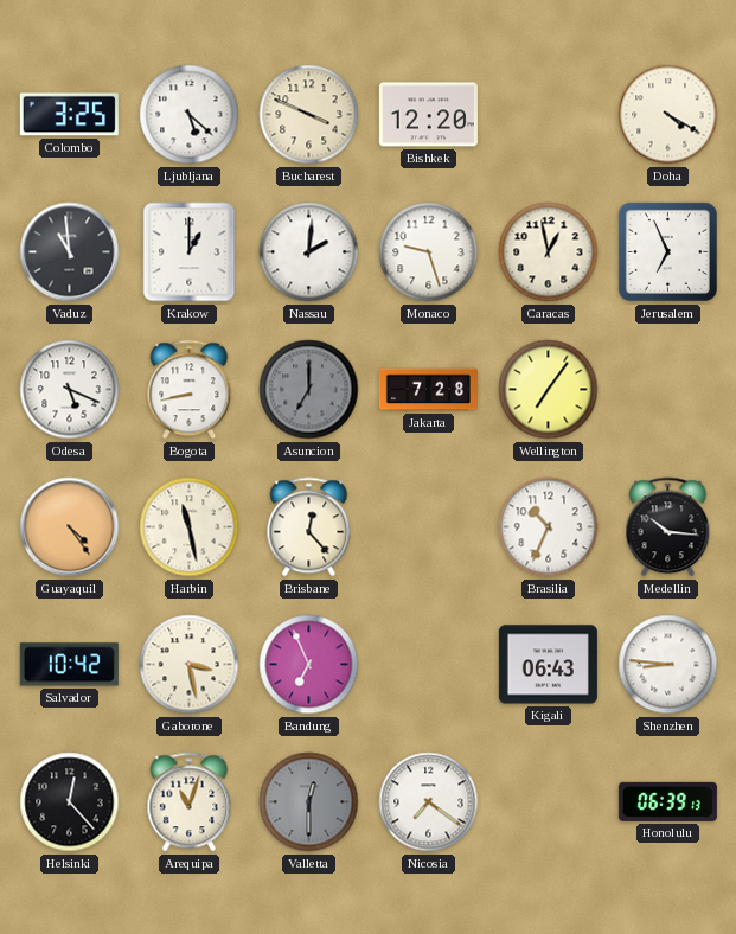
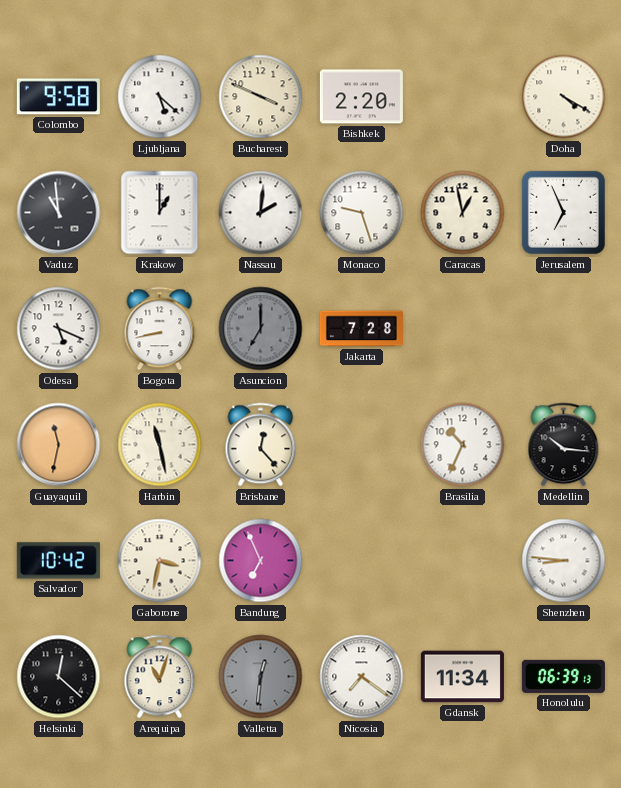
Colombo: 3:25 -> 9:58
Bishkek: 12:20 -> 2:20
Wellington: 7:06 -> none
Guayaquil: 4:24 -> 11:32
Gaborone: 3:28 -> 3:32
Kigali: 06:43 -> none
Helsinki: 12:23 -> 12:22
Valletta: 12:30 -> 12:31
Gdansk: none -> 11:34
